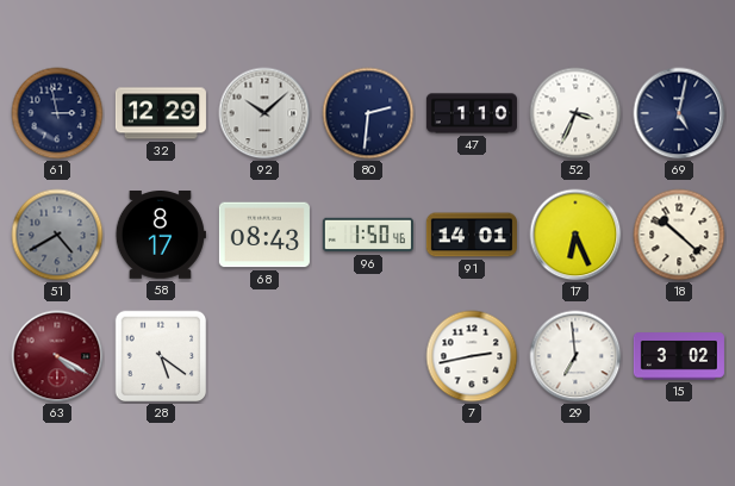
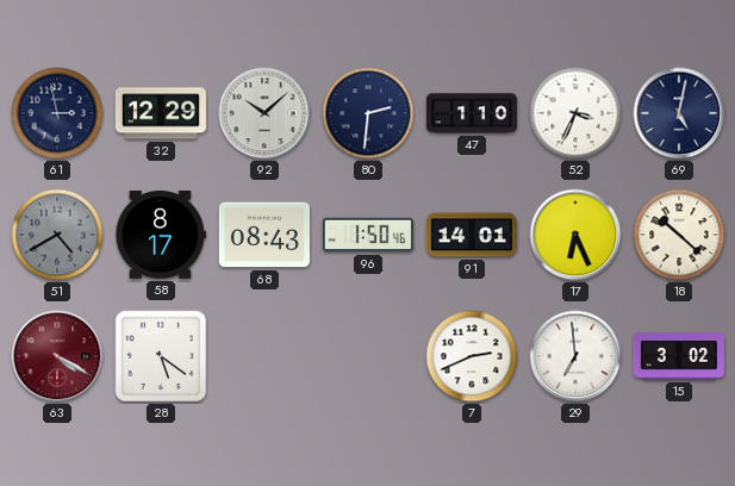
7: 2:43 -> 2:41
